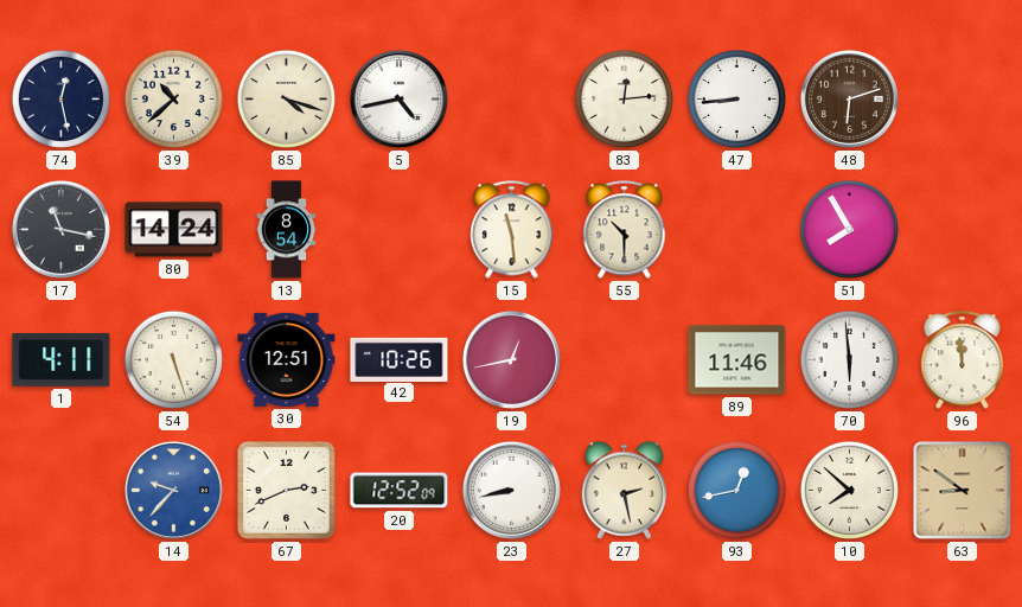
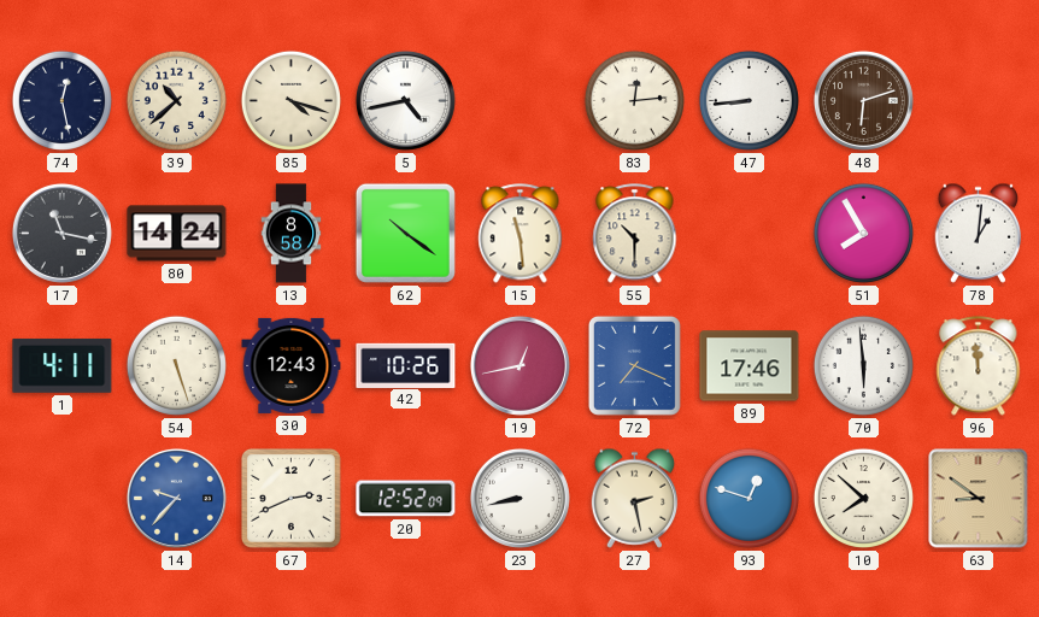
13: 8:54 -> 8:58
62: none -> 10:21
78: none -> 1:01
30: 12:51 -> 12:43
72: none -> 7:19
89: 11:46 -> 17:46
93: 12:43 -> 12:48
